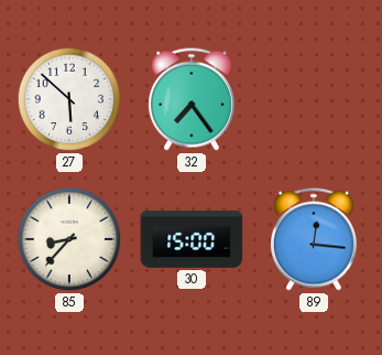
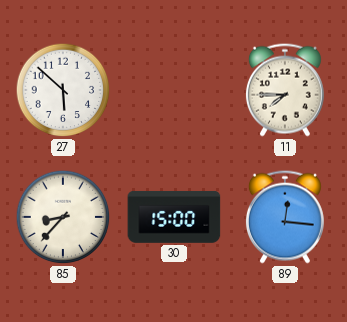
32: 7:24 -> none
11: none -> 7:45
